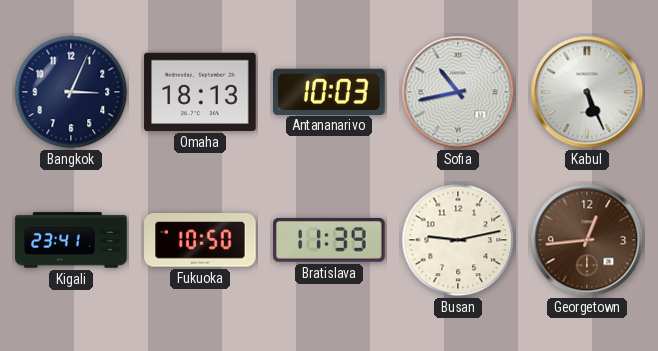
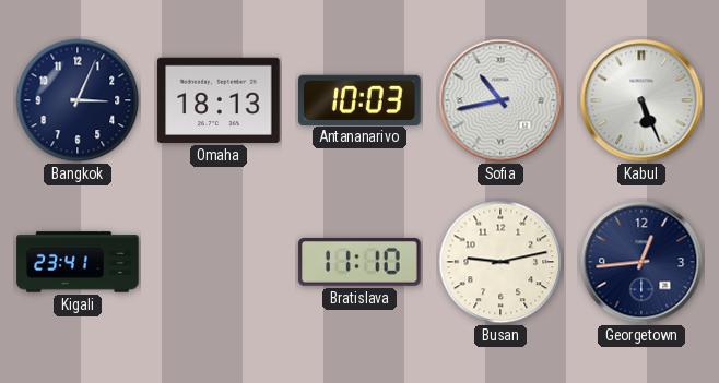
Fukuoka: 10:50 -> none
Bratislava: 11:39 -> 11:10
Georgetown dial: brown -> navy
